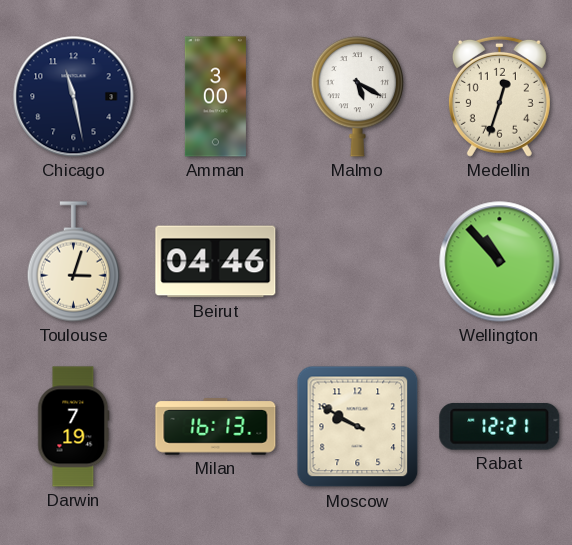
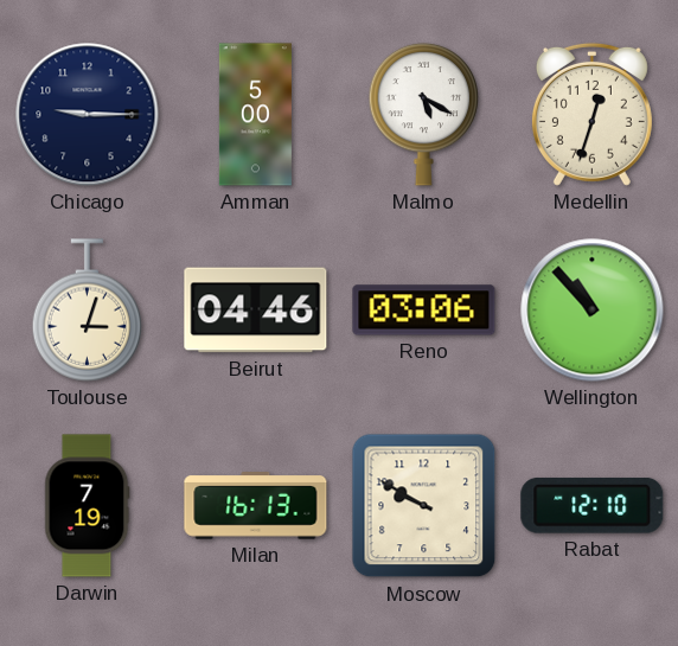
Chicago: 11:28 -> 9:15
Amman: 3:00 -> 5:00
Reno: none -> 03:06
Rabat: 12:21 -> 12:10
